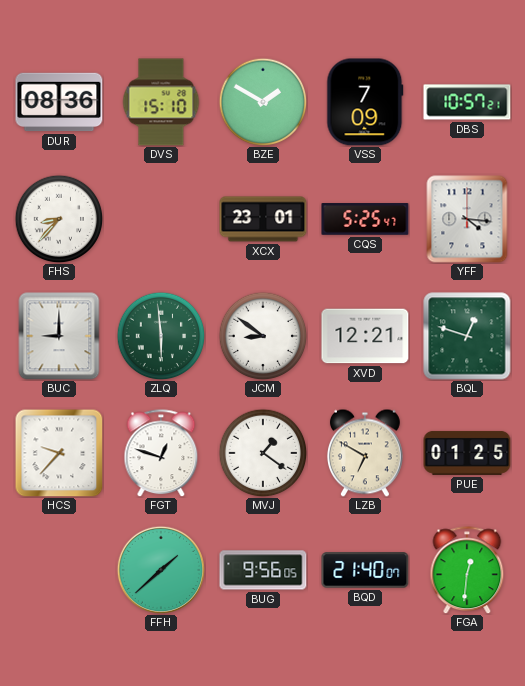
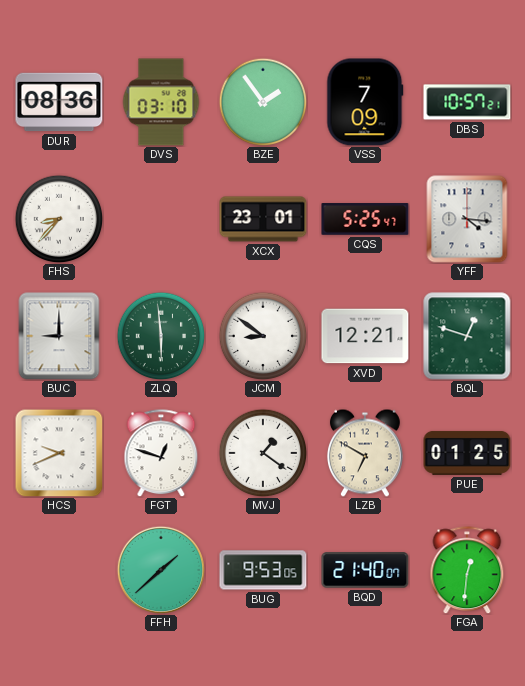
DVS: 15:10 -> 03:10
BZE: 1:50 -> 1:54
HCS: 9:37 -> 9:41
BUG: 9:56 -> 9:53
